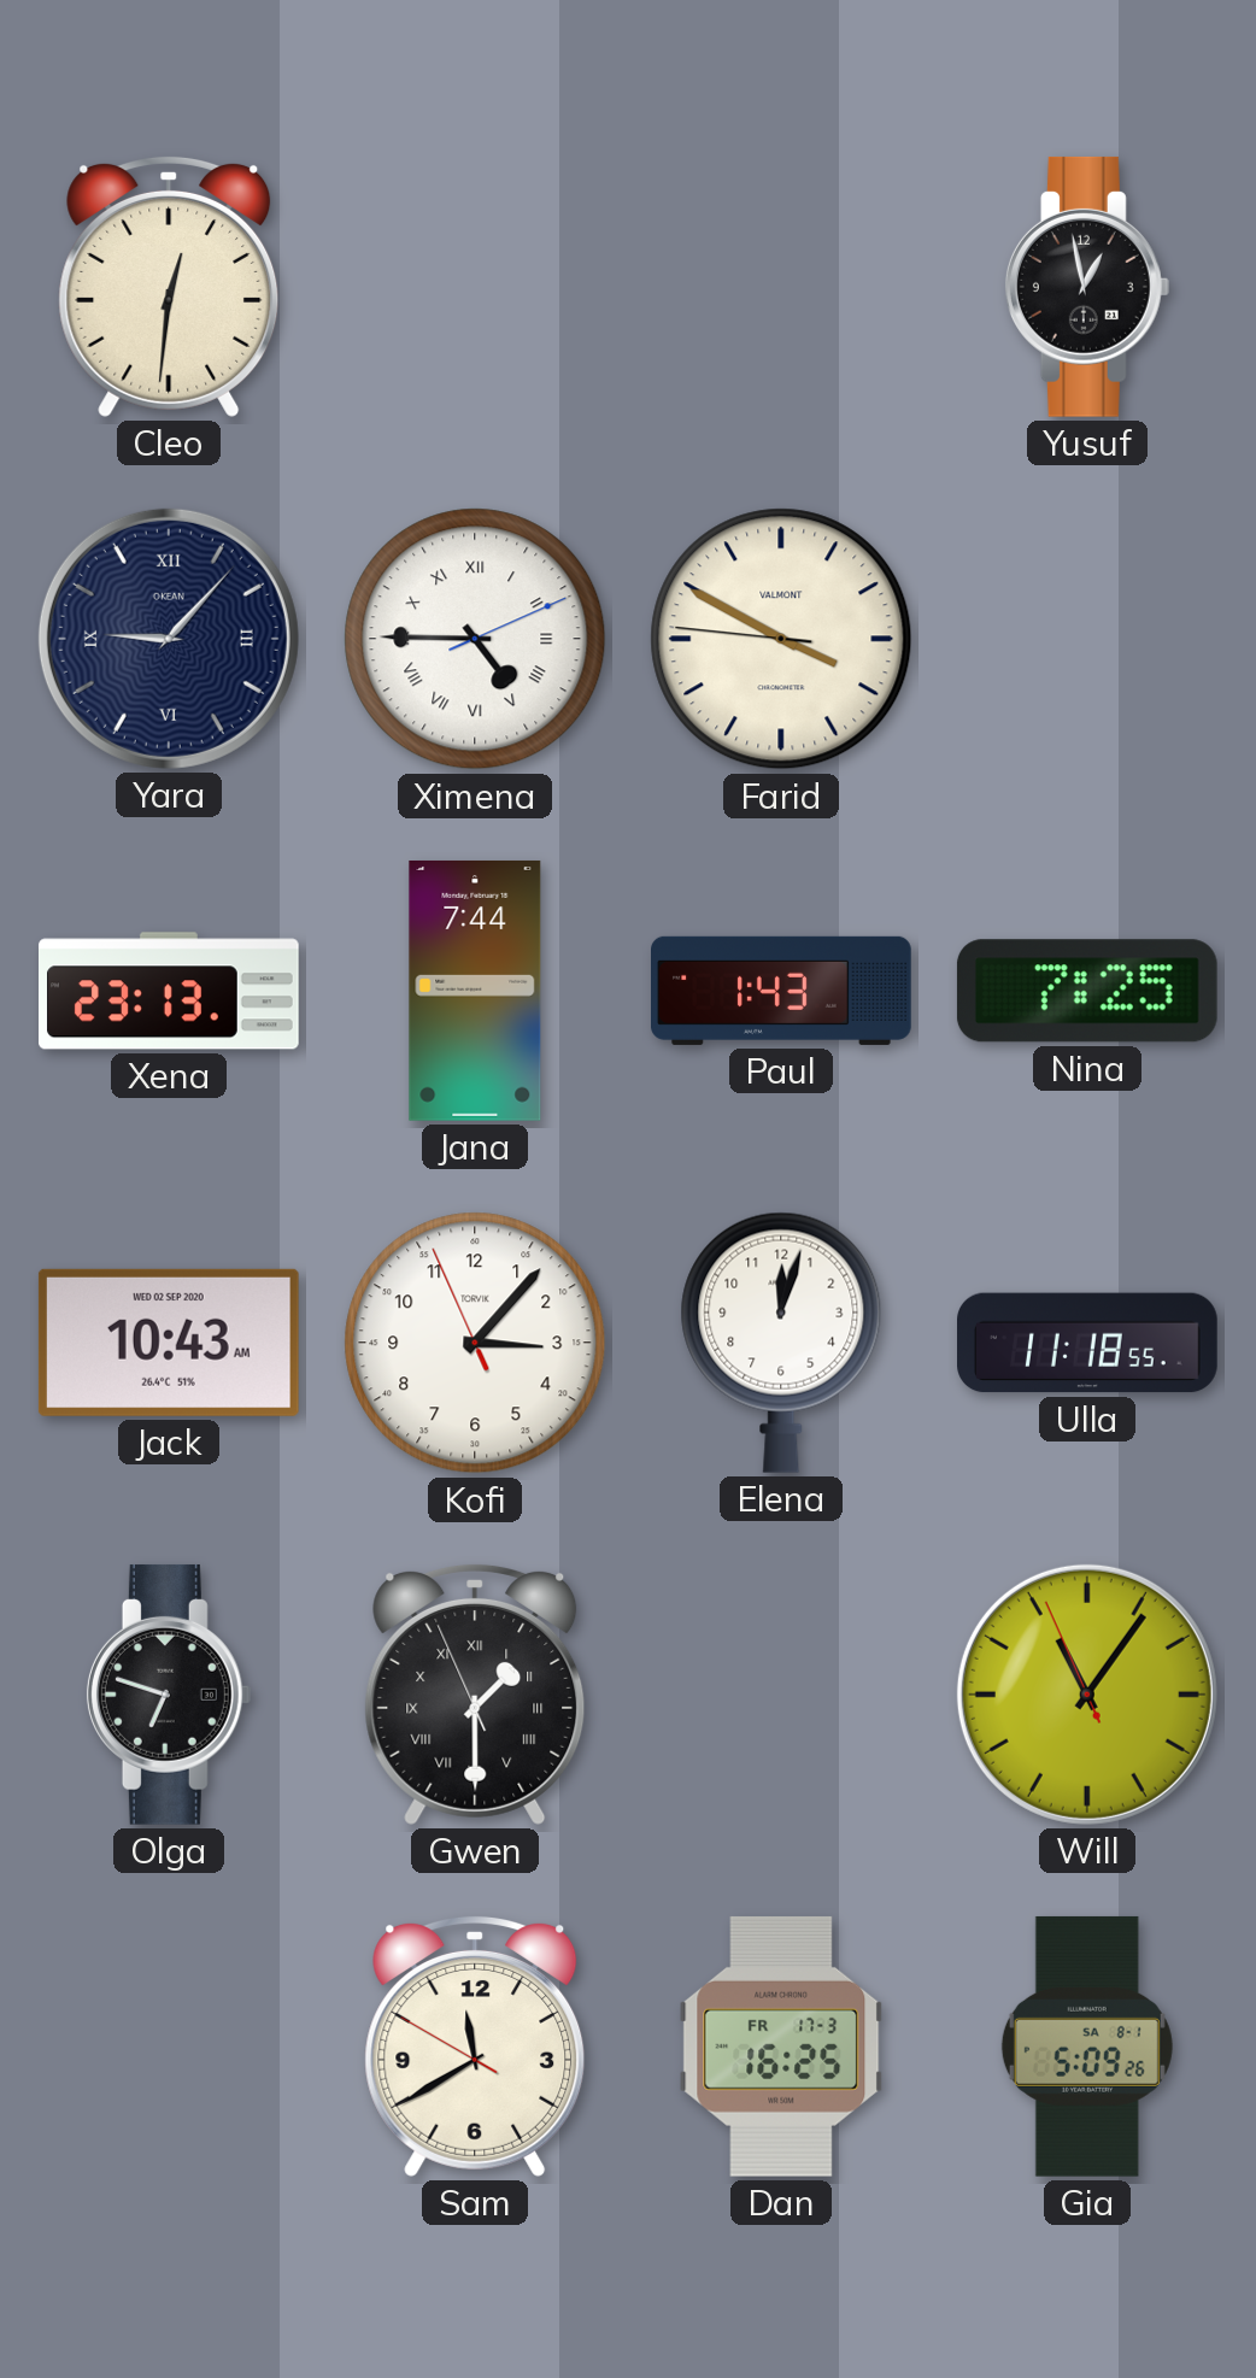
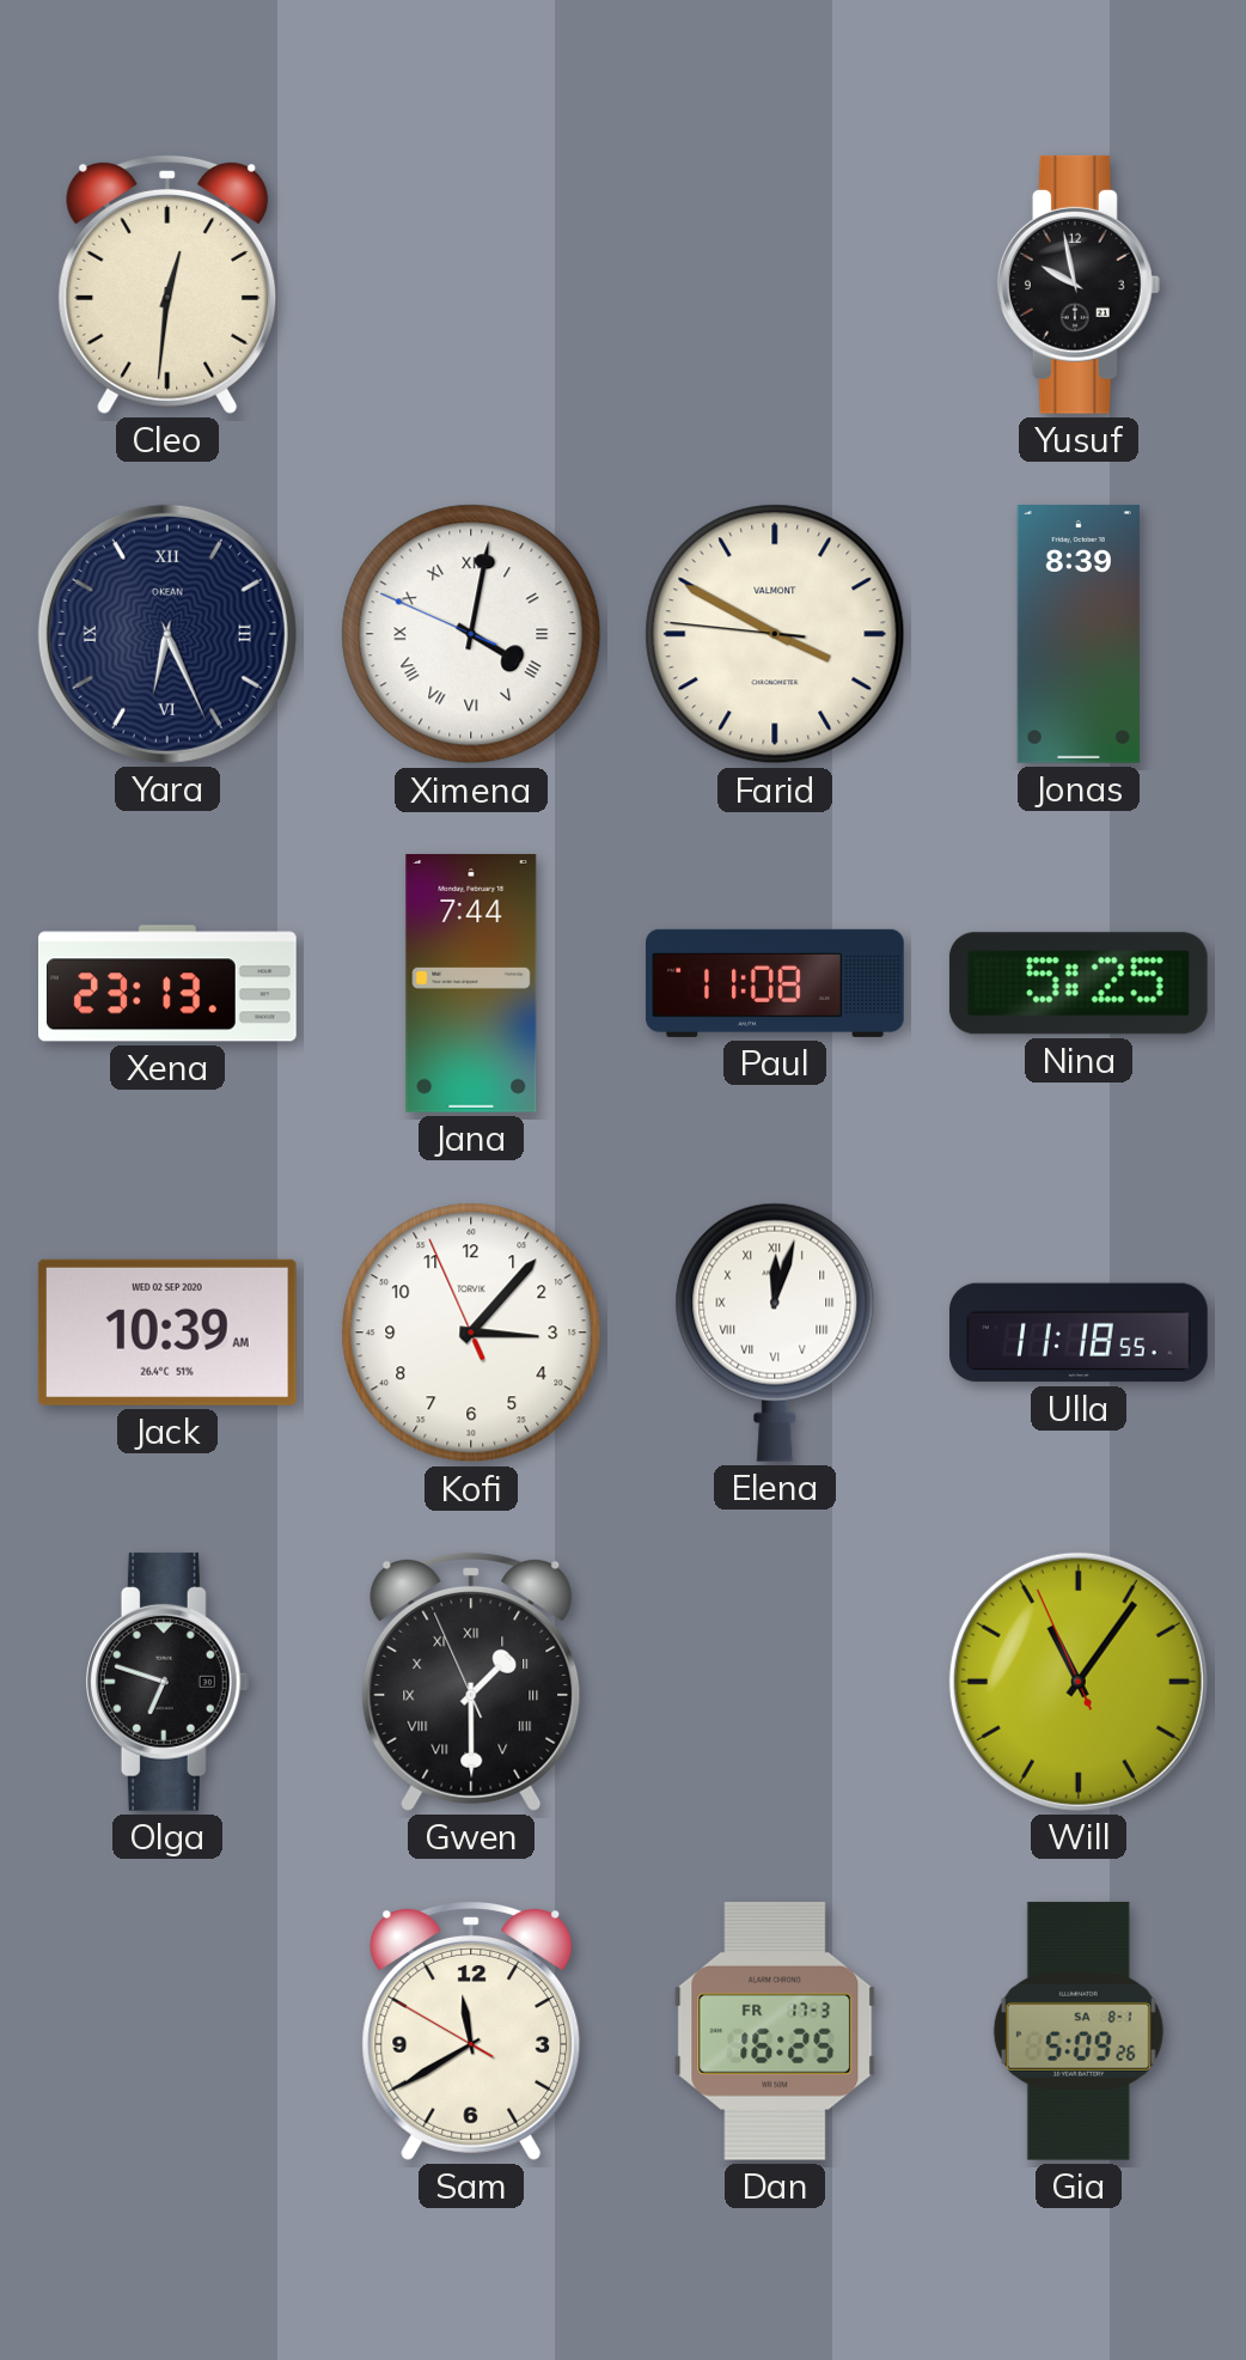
Yusuf: 12:58 -> 9:58
Yara: 9:07 -> 6:26
Ximena: 4:45 -> 4:01
Jonas: none -> 8:39
Paul: 1:43 -> 11:08
Nina: 7:25 -> 5:25
Jack: 10:43 -> 10:39
Elena numerals: Arabic -> Roman
